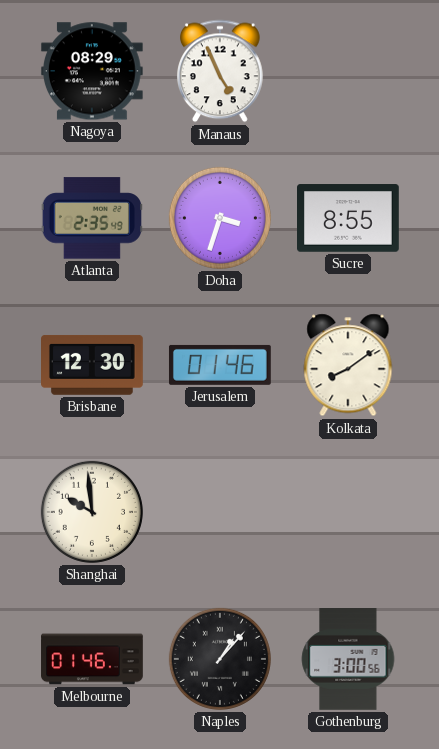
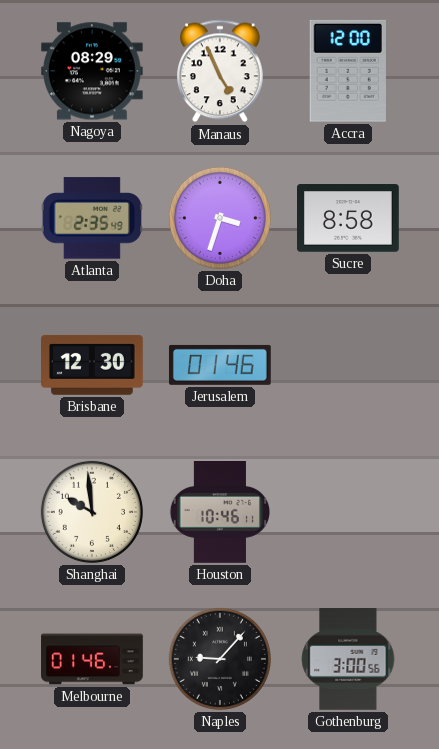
Accra: none -> 12:00
Sucre: 8:55 -> 8:58
Kolkata: 8:09 -> none
Houston: none -> 10:46
Naples: 1:07 -> 9:07
